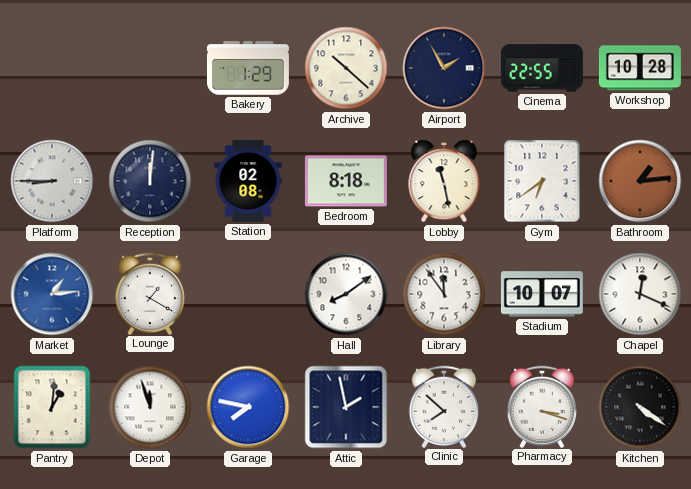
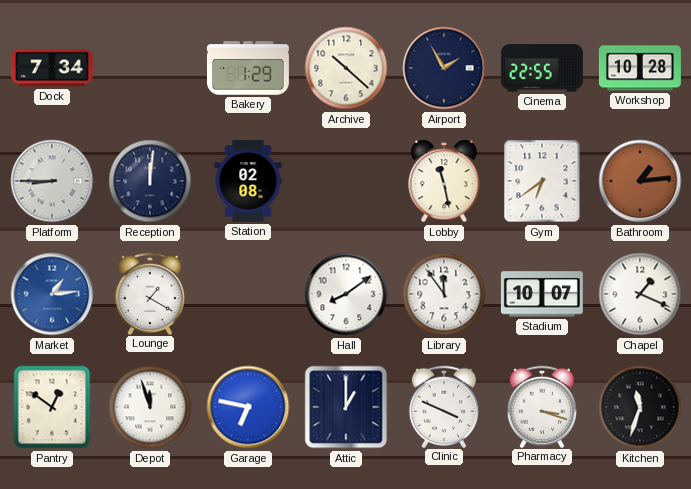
Dock: none -> 7:34
Bedroom: 8:18 -> none
Chapel: 12:19 -> 1:19
Pantry: 1:01 -> 12:51
Garage: 7:47 -> 6:47
Attic: 1:58 -> 1:00
Clinic: 7:52 -> 3:49
Kitchen: 4:21 -> 11:33
